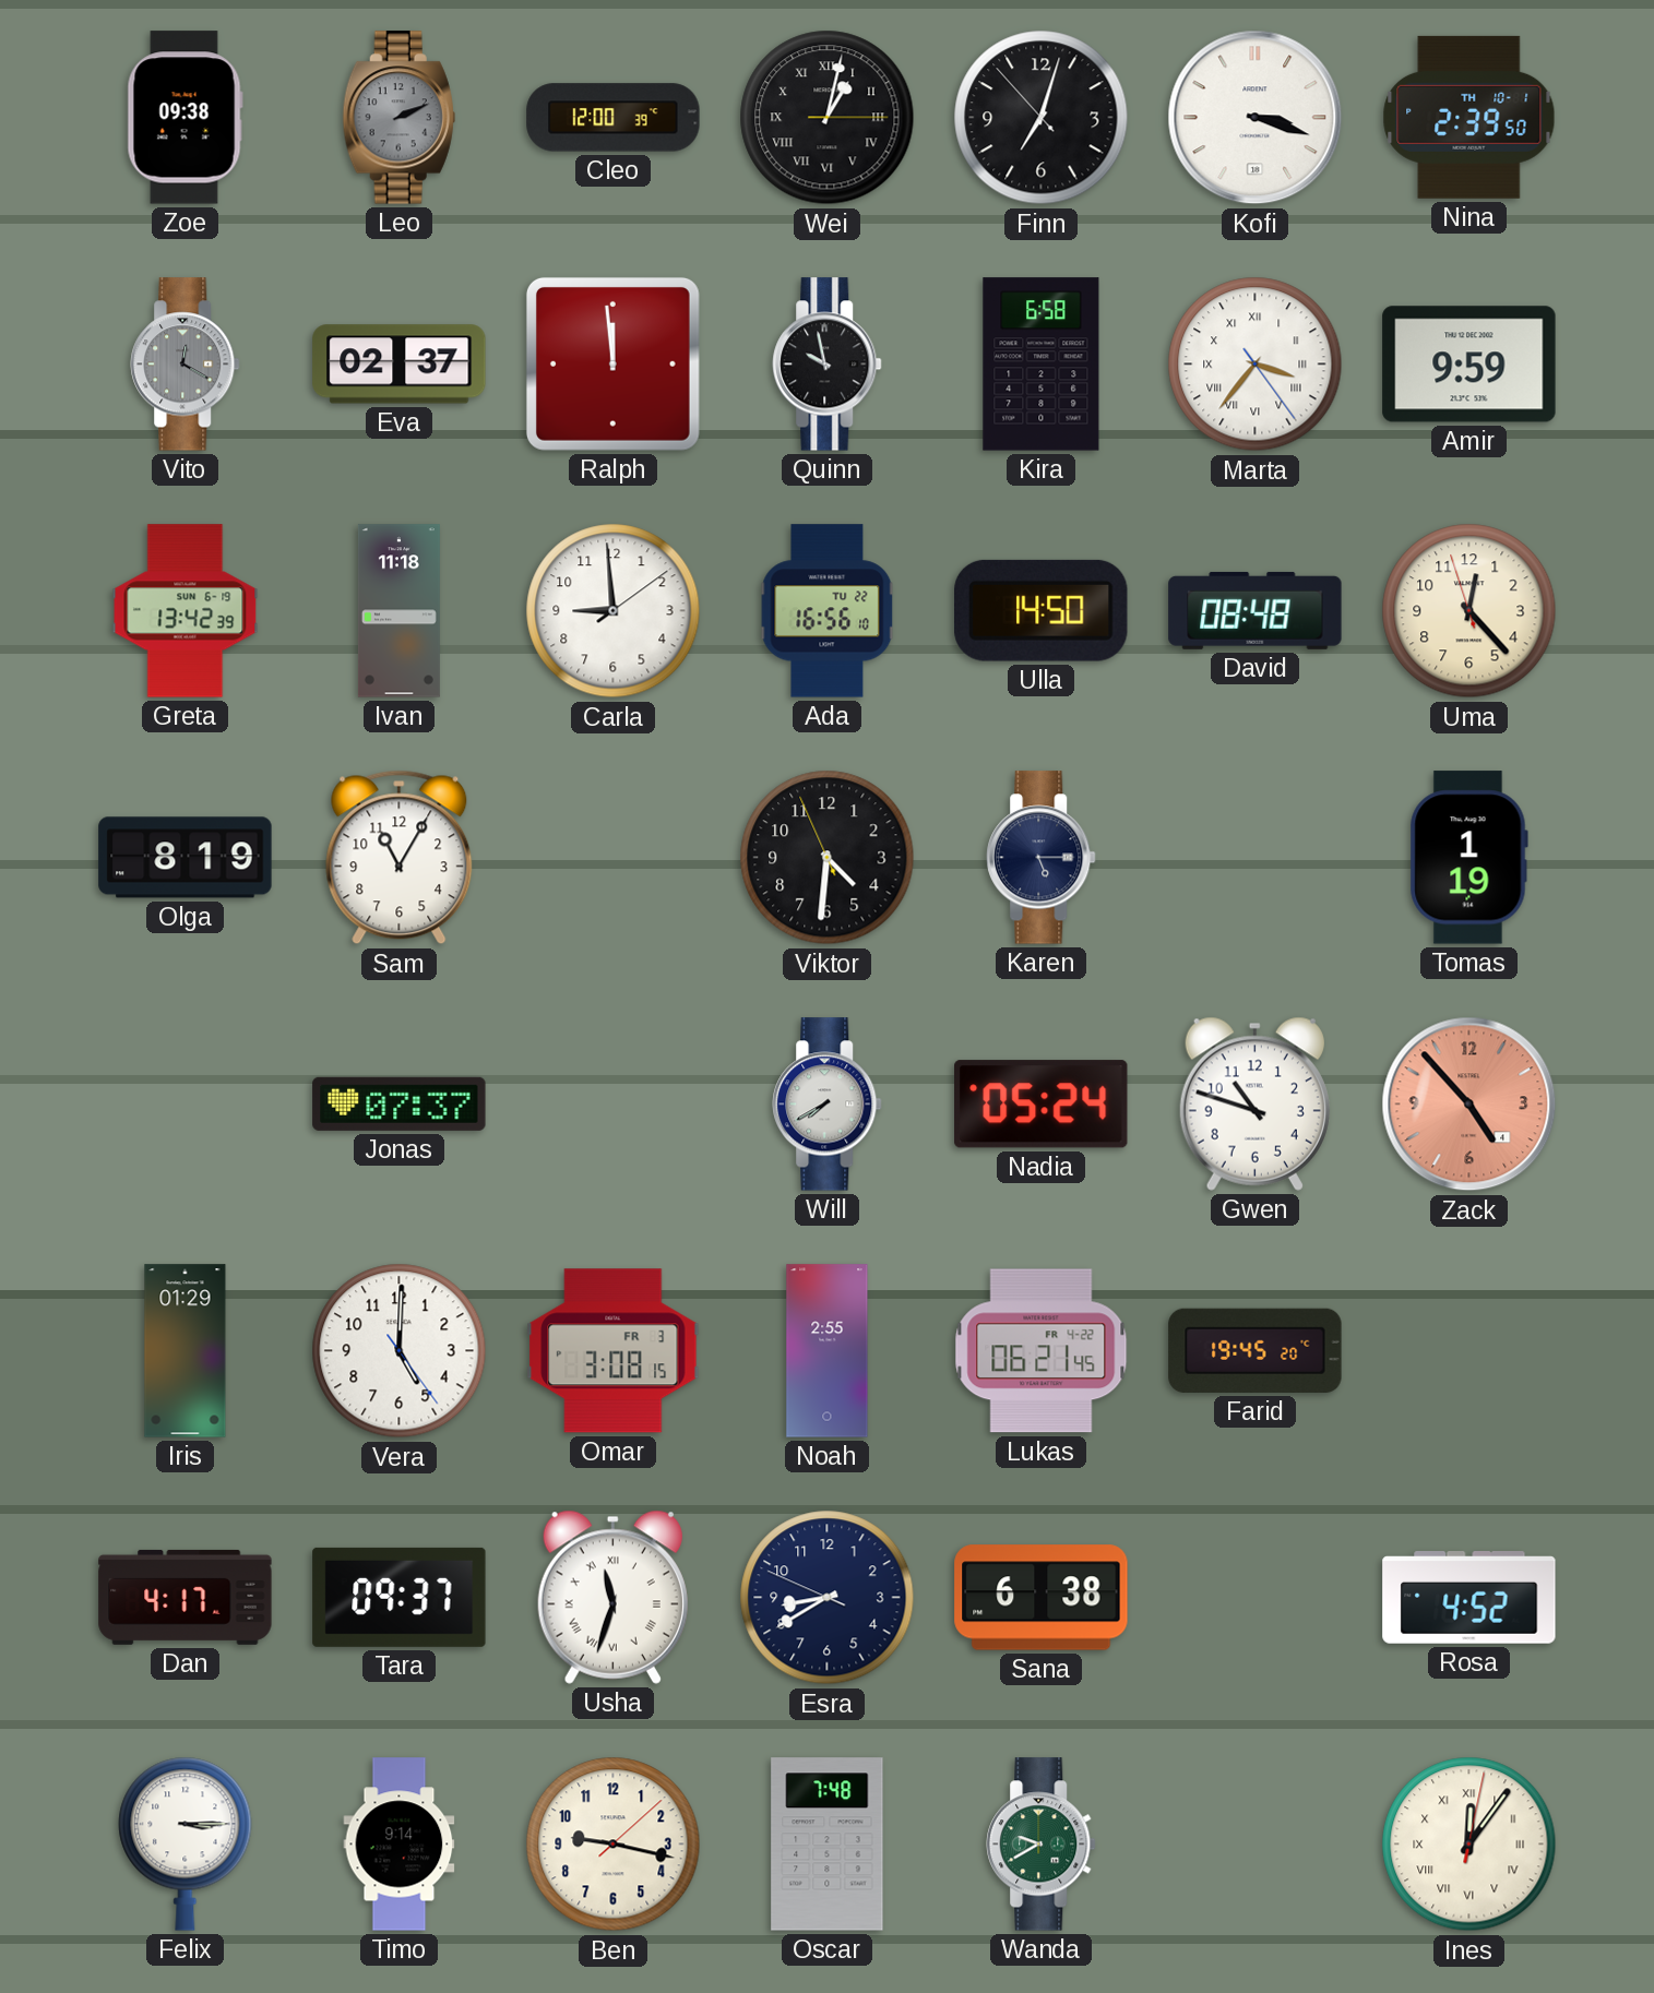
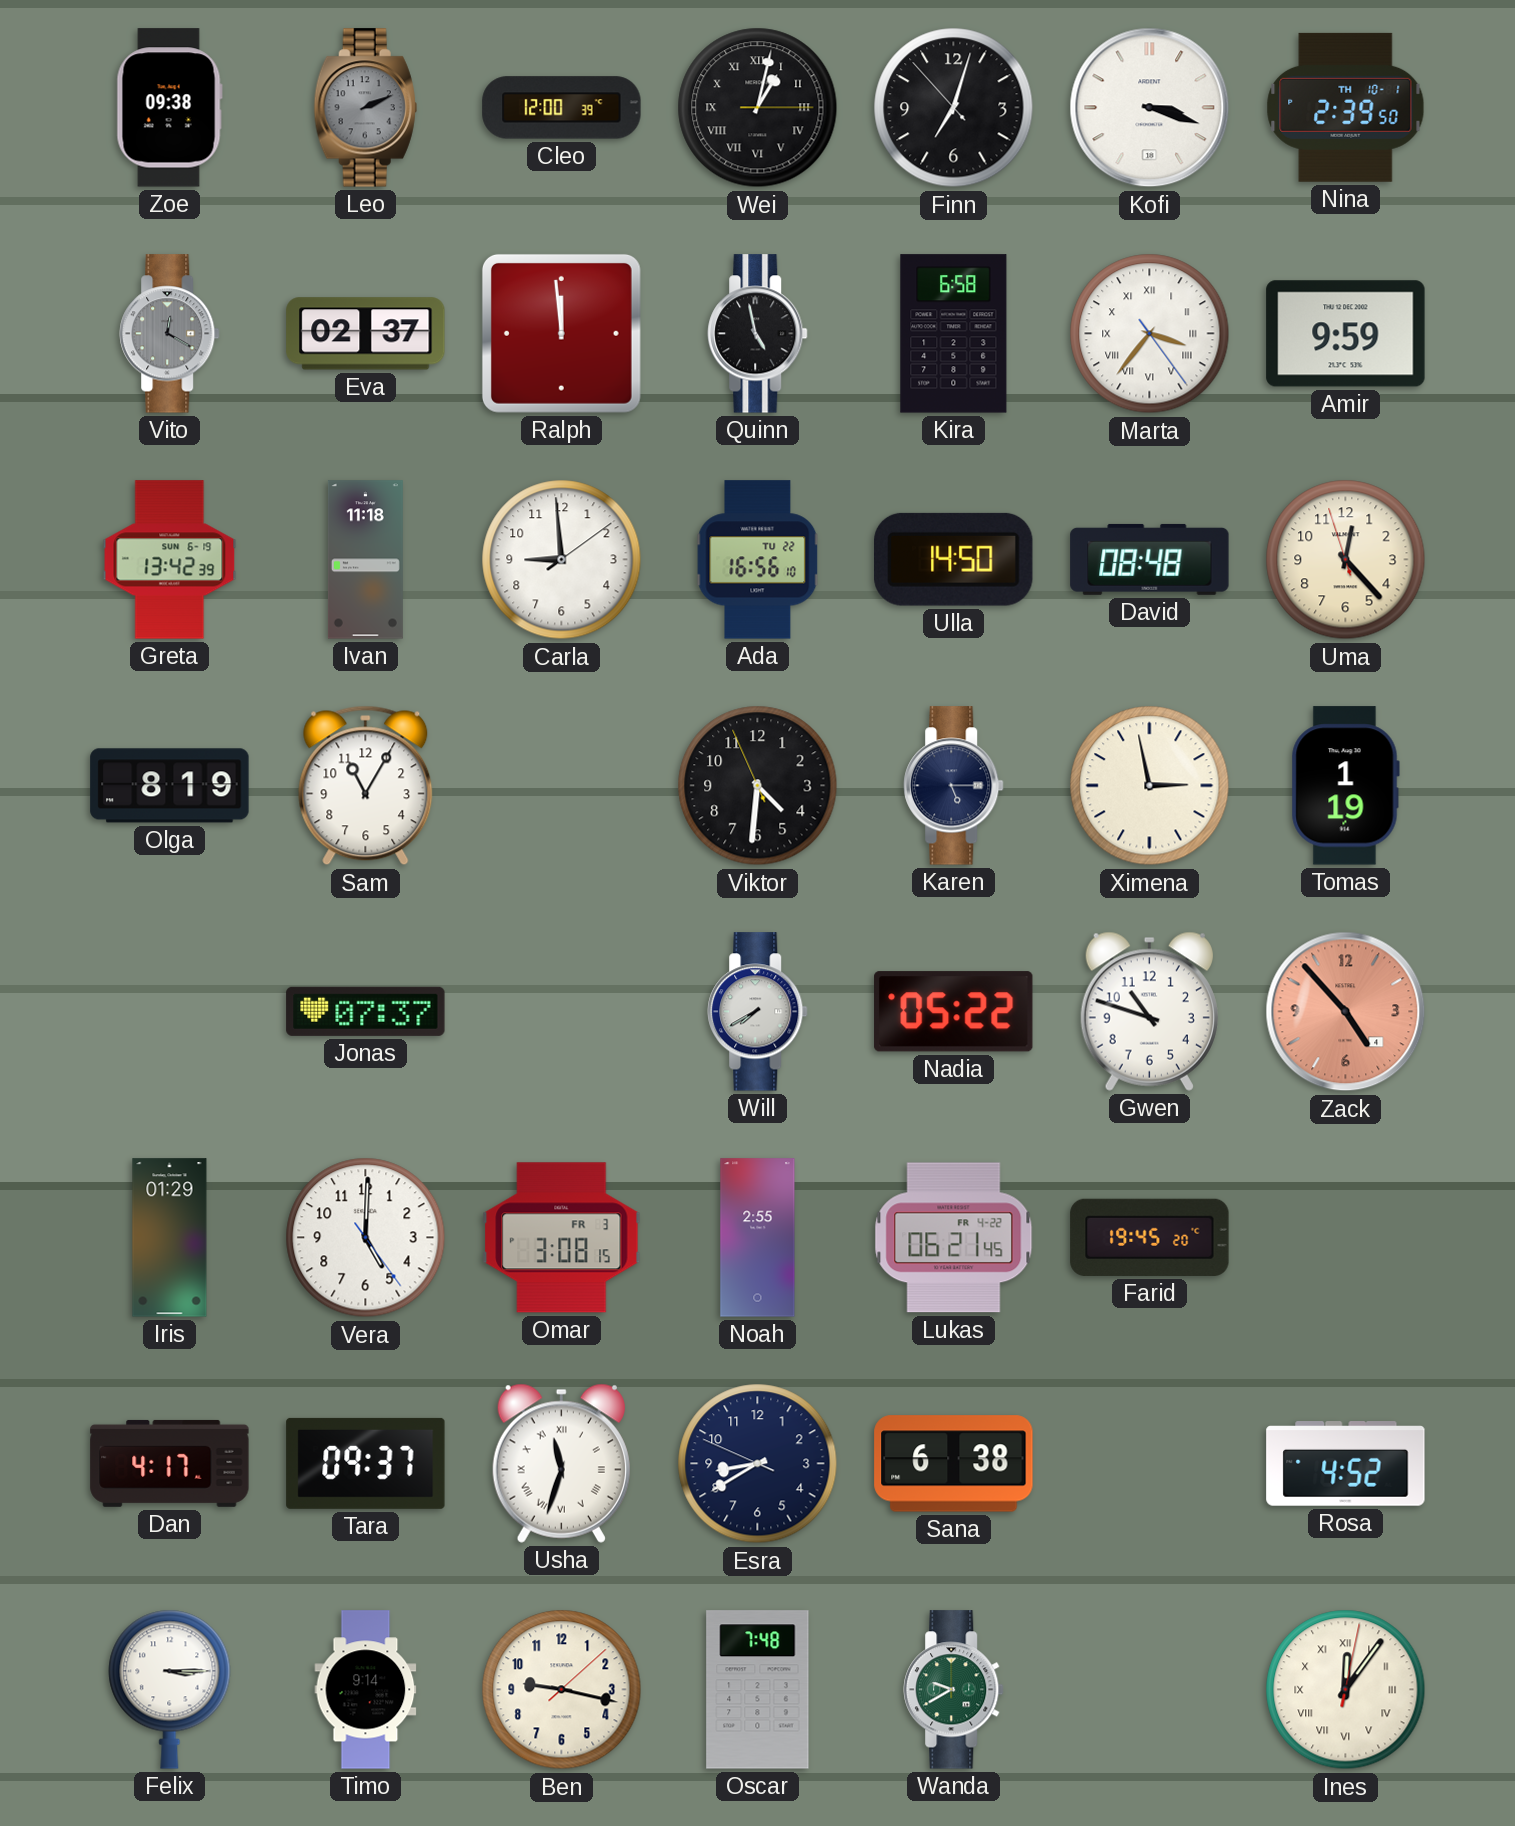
Quinn: 9:58 -> 4:58
Ximena: none -> 2:58
Nadia: 05:24 -> 05:22
